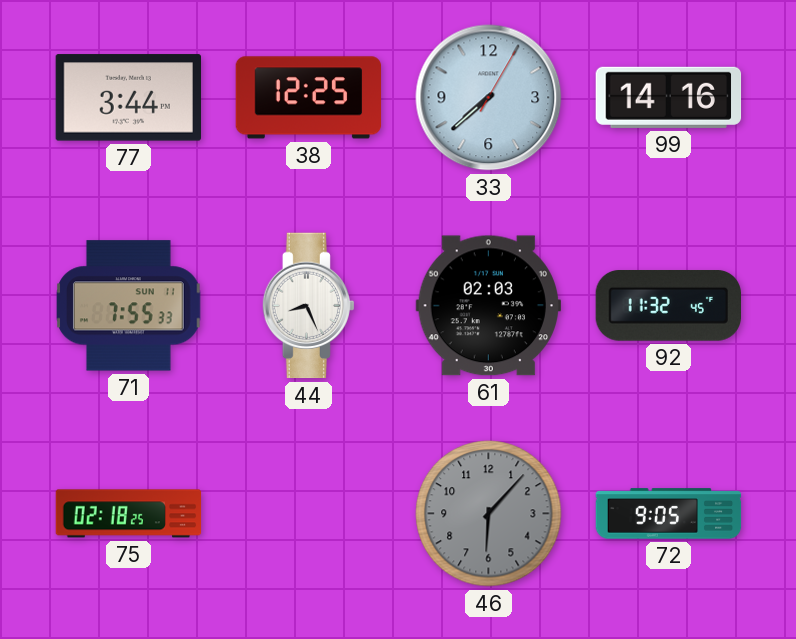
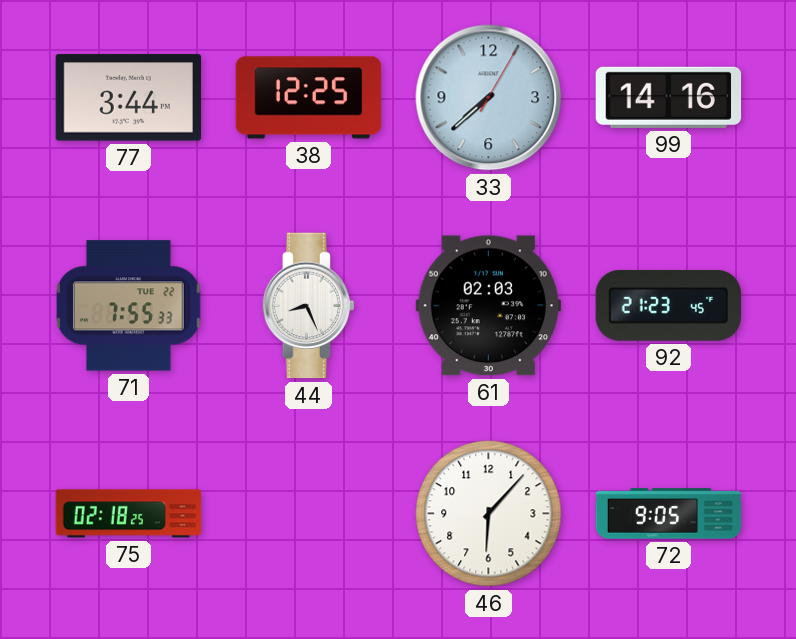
71 date: SUN 11 -> TUE 22
92: 11:32 -> 21:23
46 dial: grey -> white
